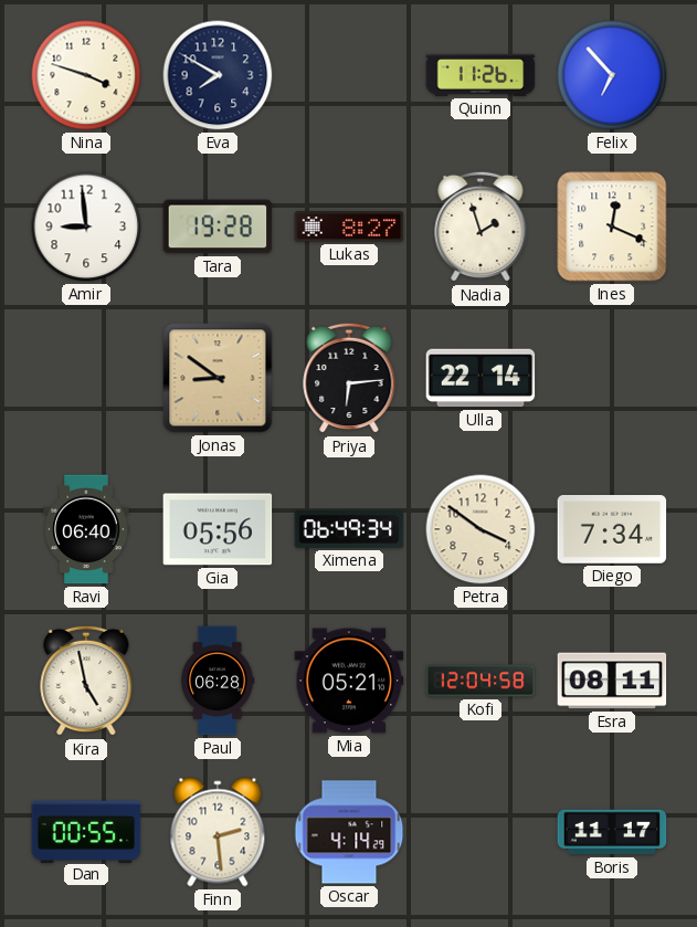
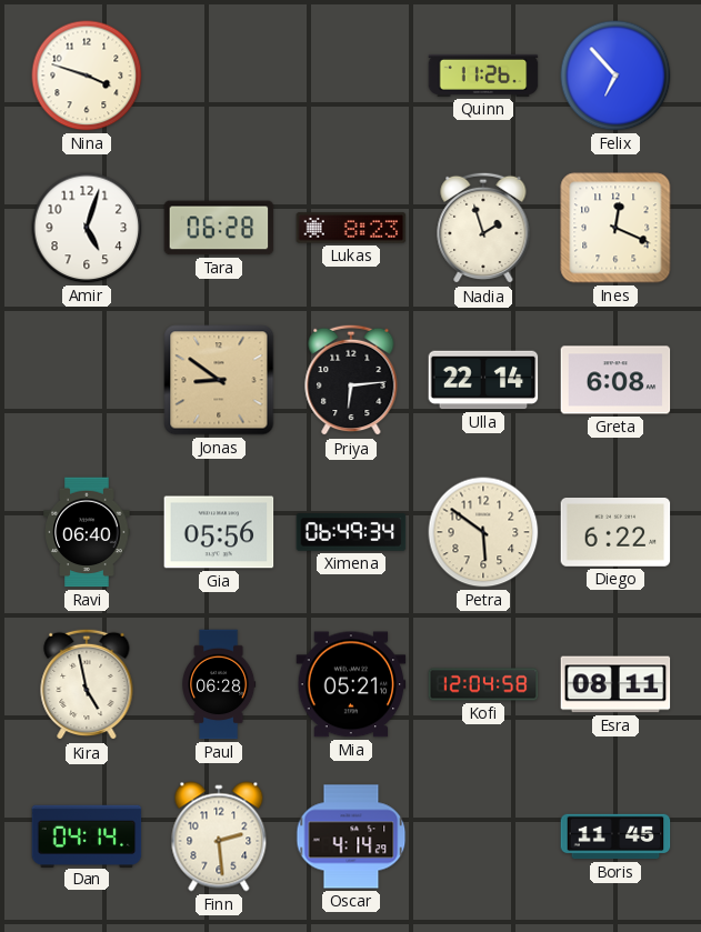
Eva: 7:50 -> none
Amir: 8:59 -> 5:03
Tara: 19:28 -> 06:28
Lukas: 8:27 -> 8:23
Greta: none -> 6:08
Petra: 3:51 -> 5:51
Diego: 7:34 -> 6:22
Dan: 00:55 -> 04:14
Boris: 11:17 -> 11:45
